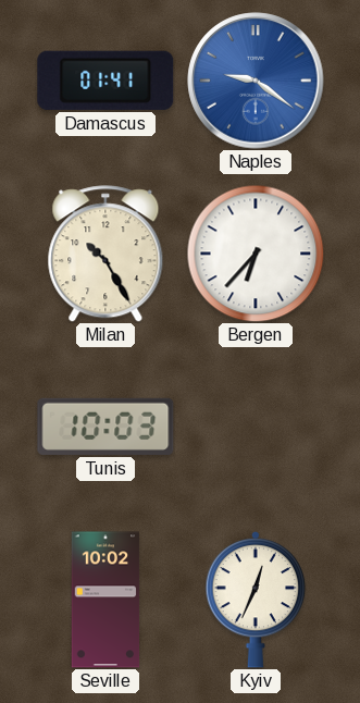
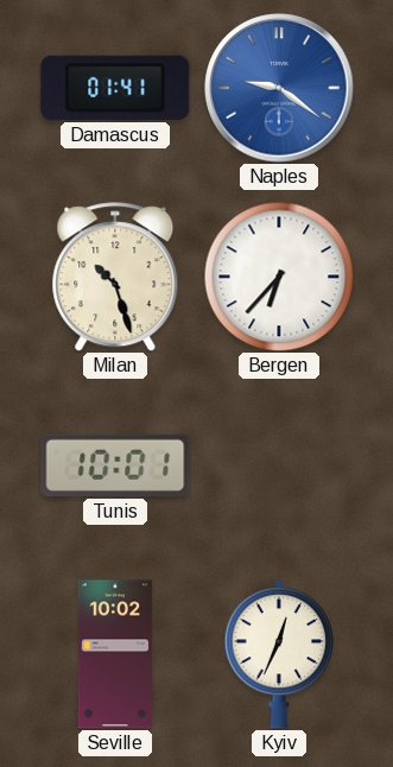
Milan: 10:25 -> 10:27
Tunis: 10:03 -> 10:01
